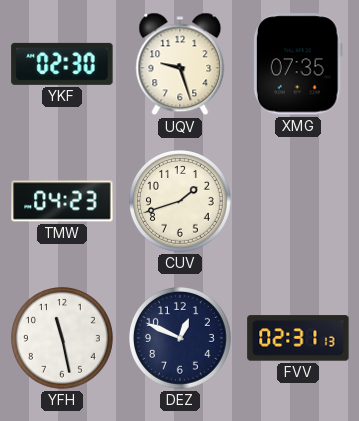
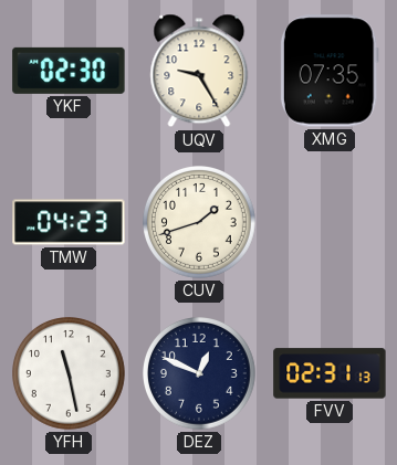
UQV: 9:27 -> 9:25
